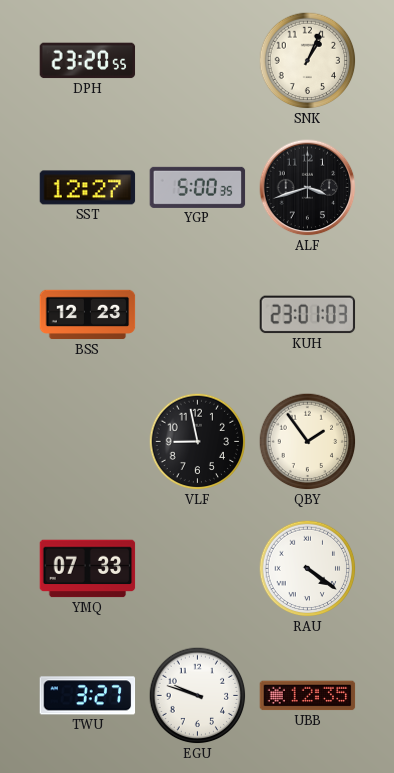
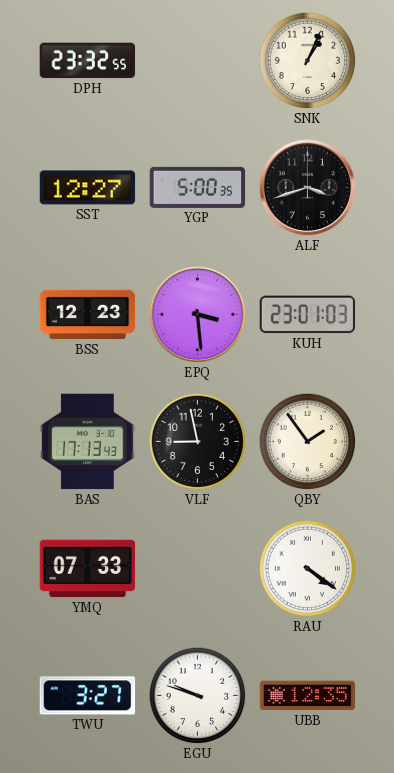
DPH: 23:20 -> 23:32
EPQ: none -> 3:29
BAS: none -> 17:13
